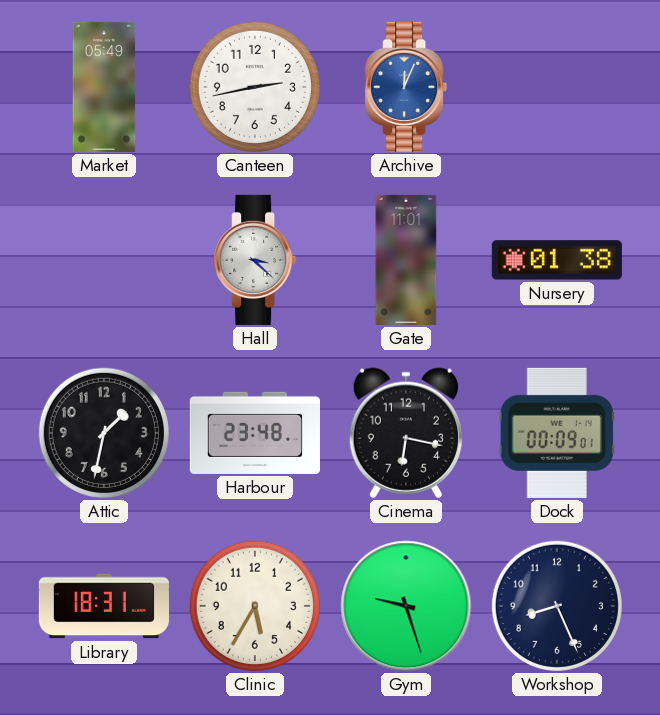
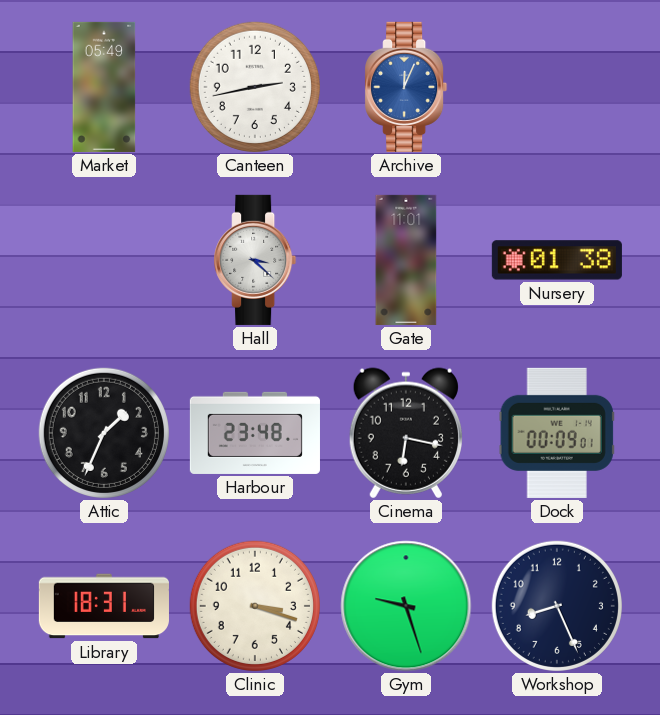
Attic: 1:32 -> 1:34
Clinic: 5:35 -> 3:18
